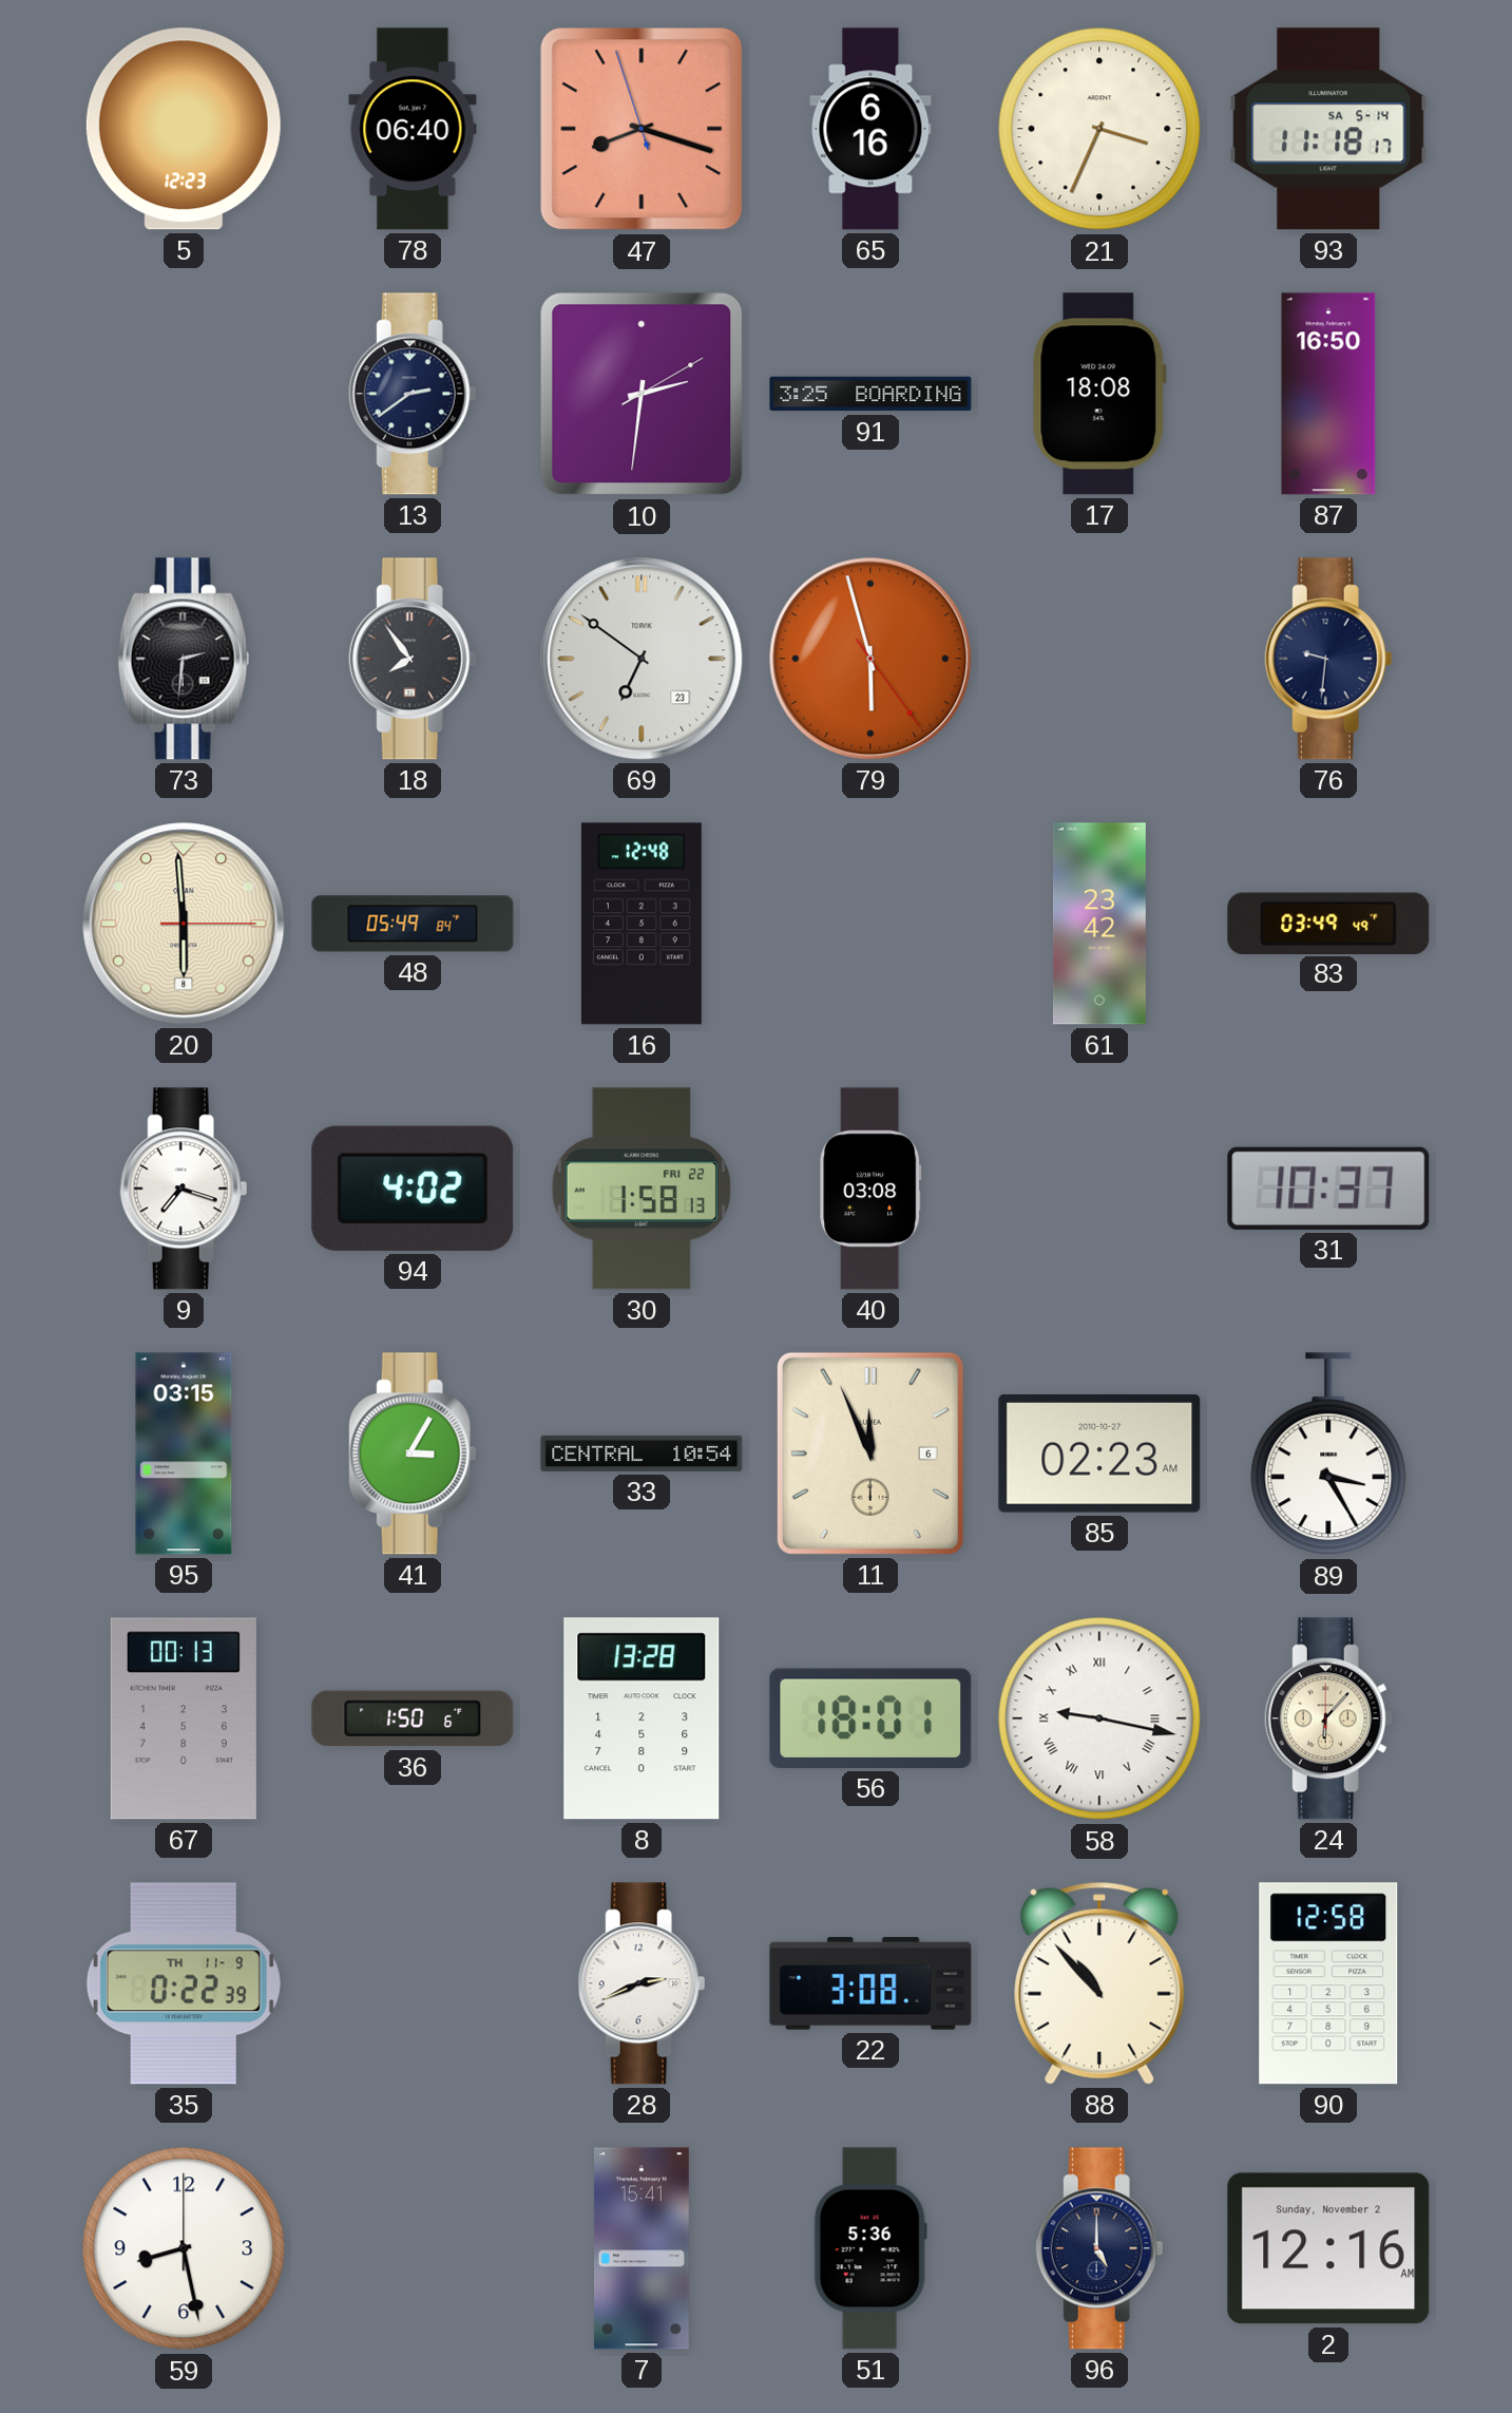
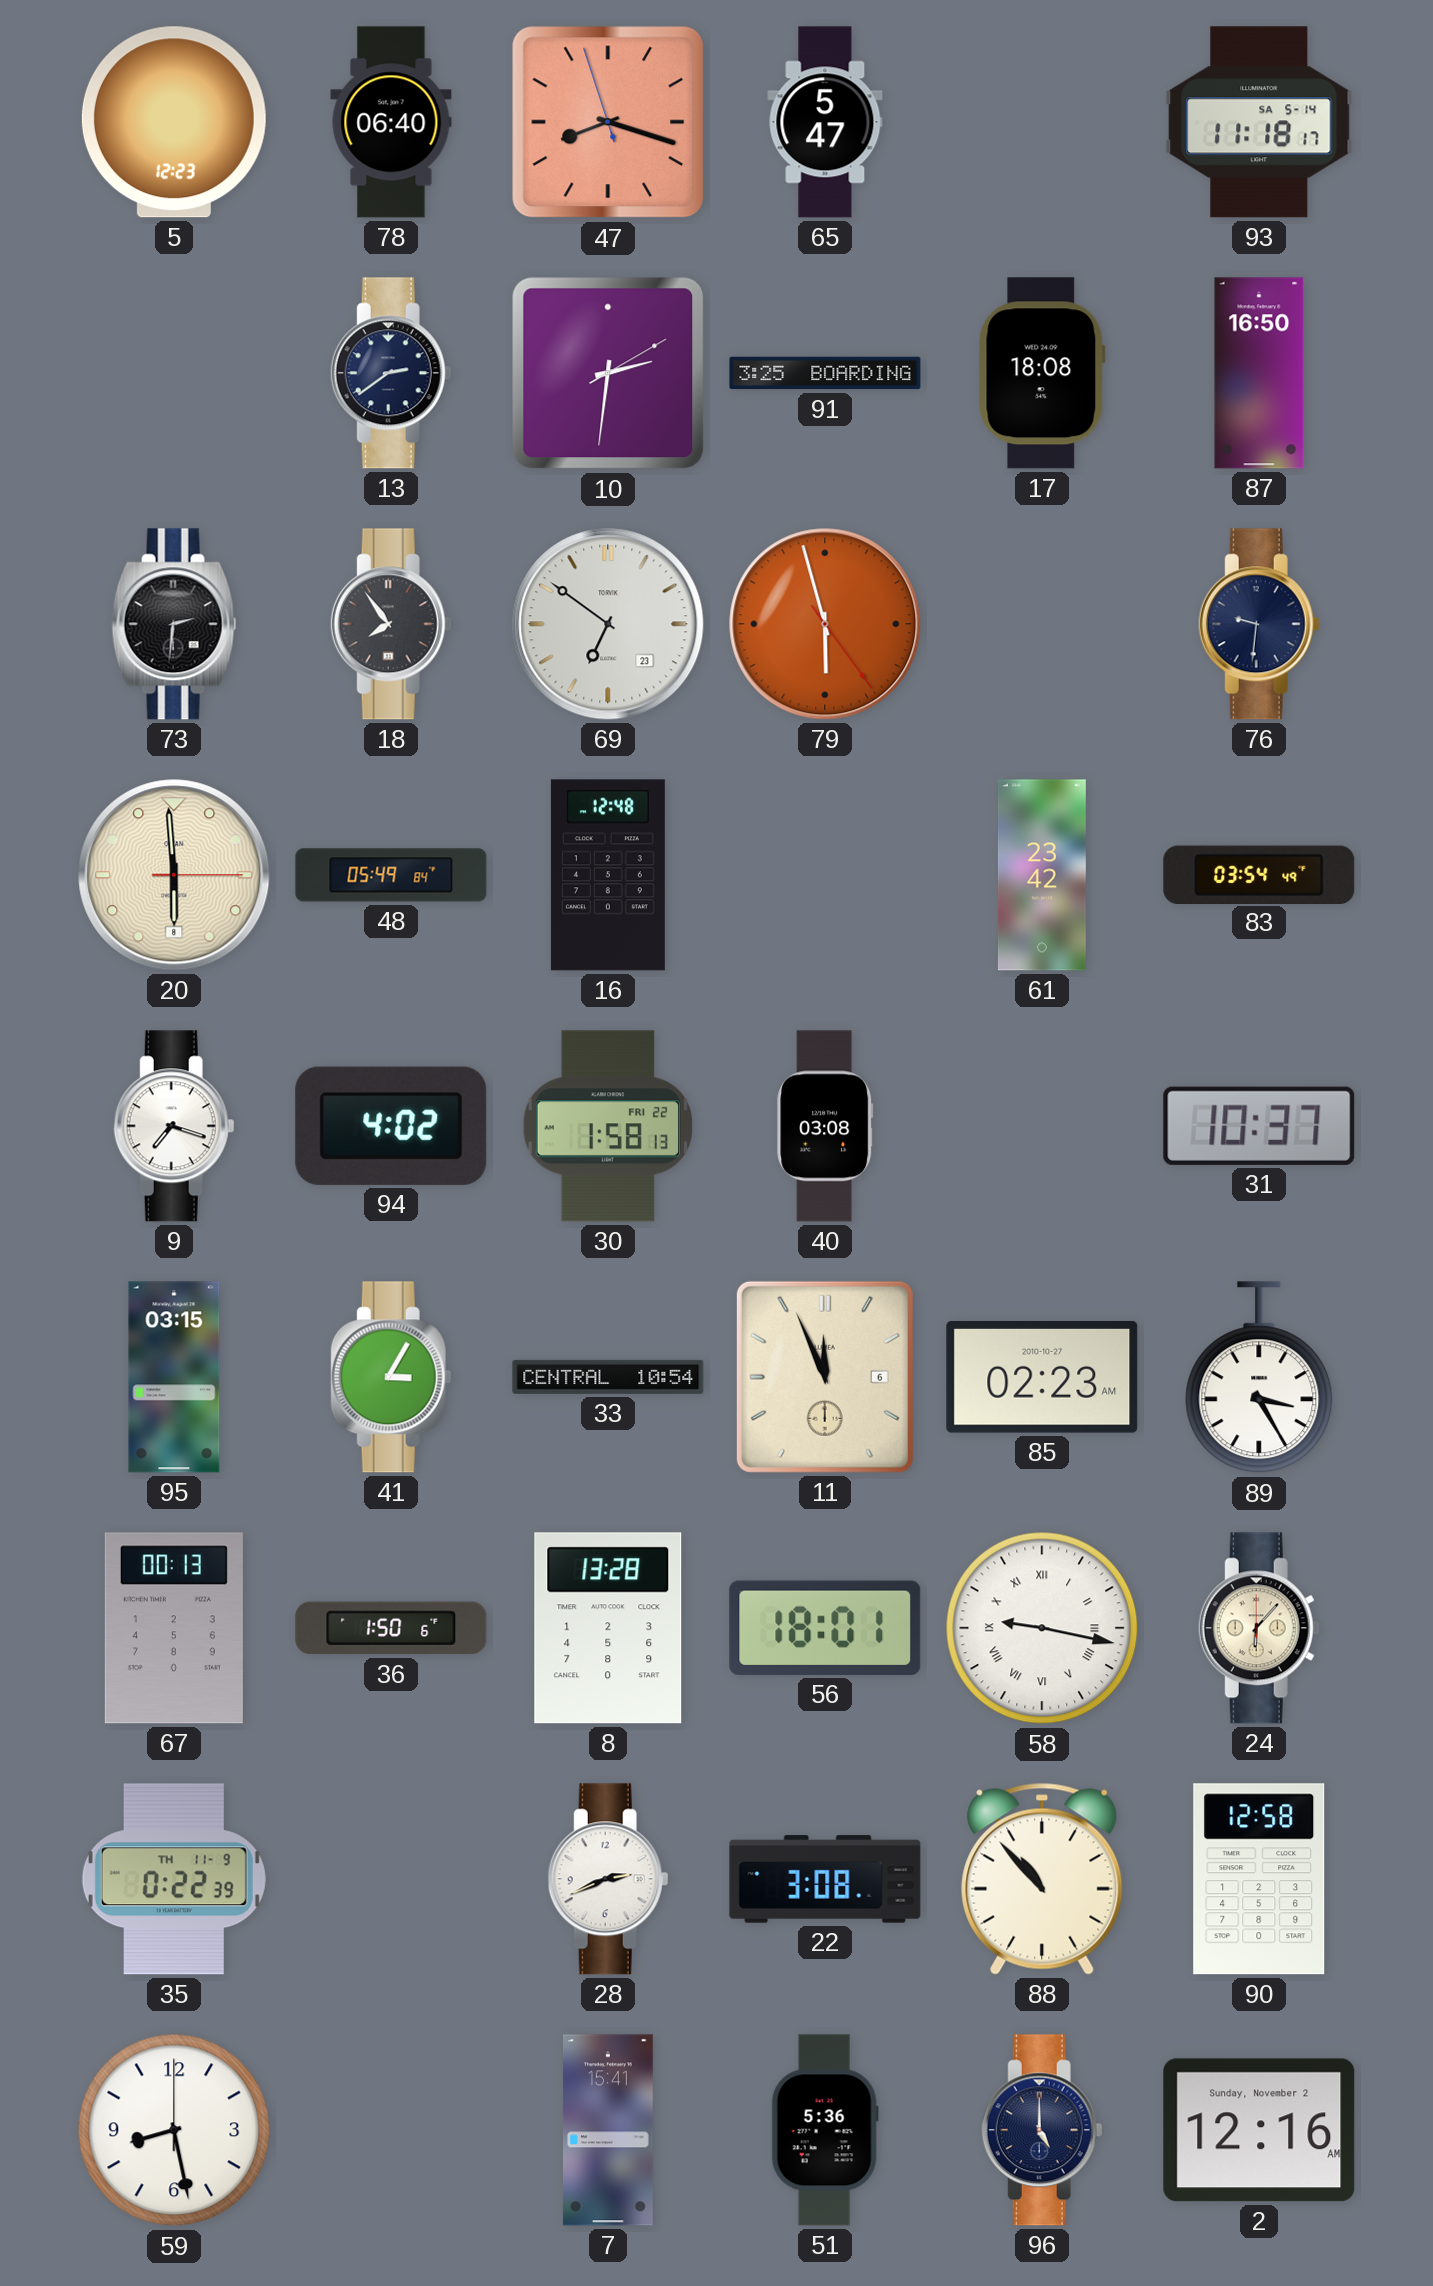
65: 6:16 -> 5:47
21: 3:34 -> none
83: 03:49 -> 03:54
